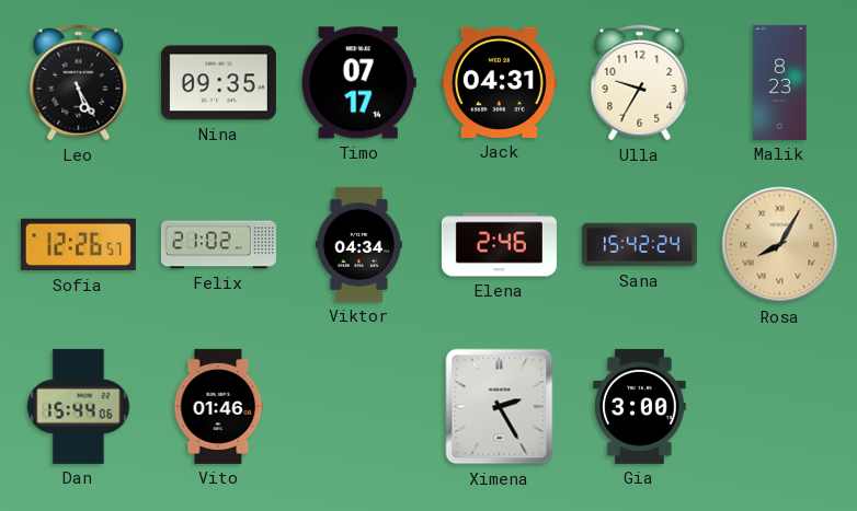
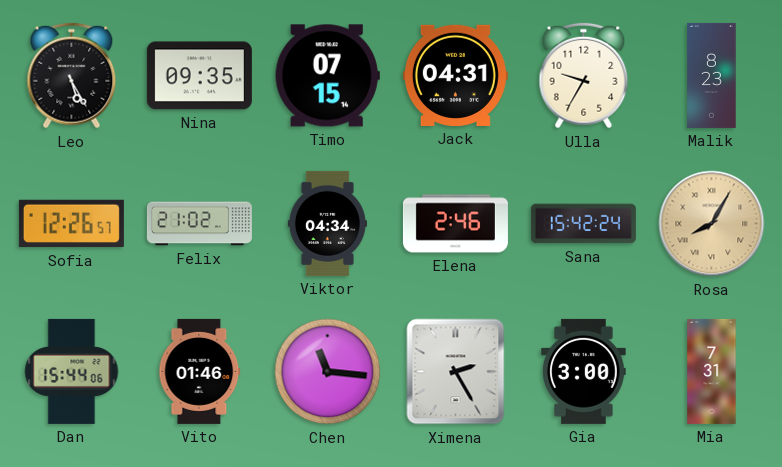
Timo: 07:17 -> 07:15
Chen: none -> 11:16
Mia: none -> 7:31
